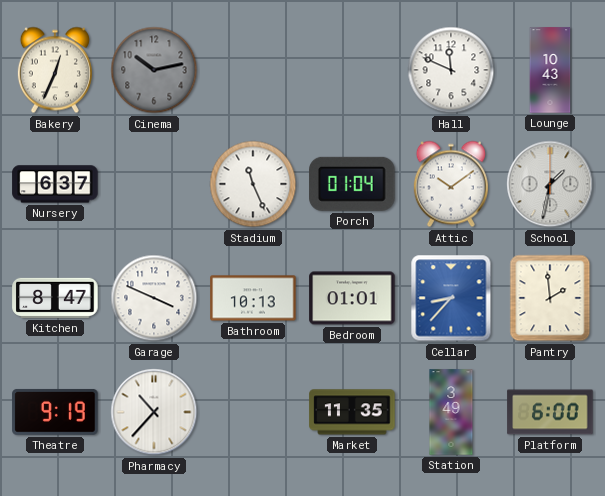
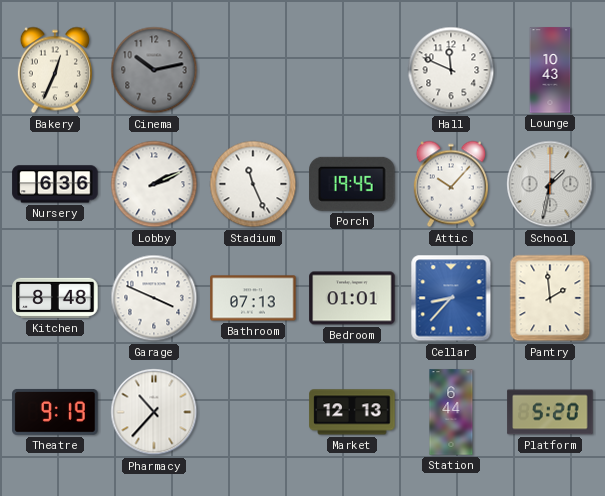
Nursery: 6:37 -> 6:36
Lobby: none -> 2:11
Porch: 01:04 -> 19:45
Attic: 10:09 -> 10:07
Kitchen: 8:47 -> 8:48
Bathroom: 10:13 -> 07:13
Market: 11:35 -> 12:13
Station: 3:49 -> 6:44
Platform: 6:00 -> 5:20
